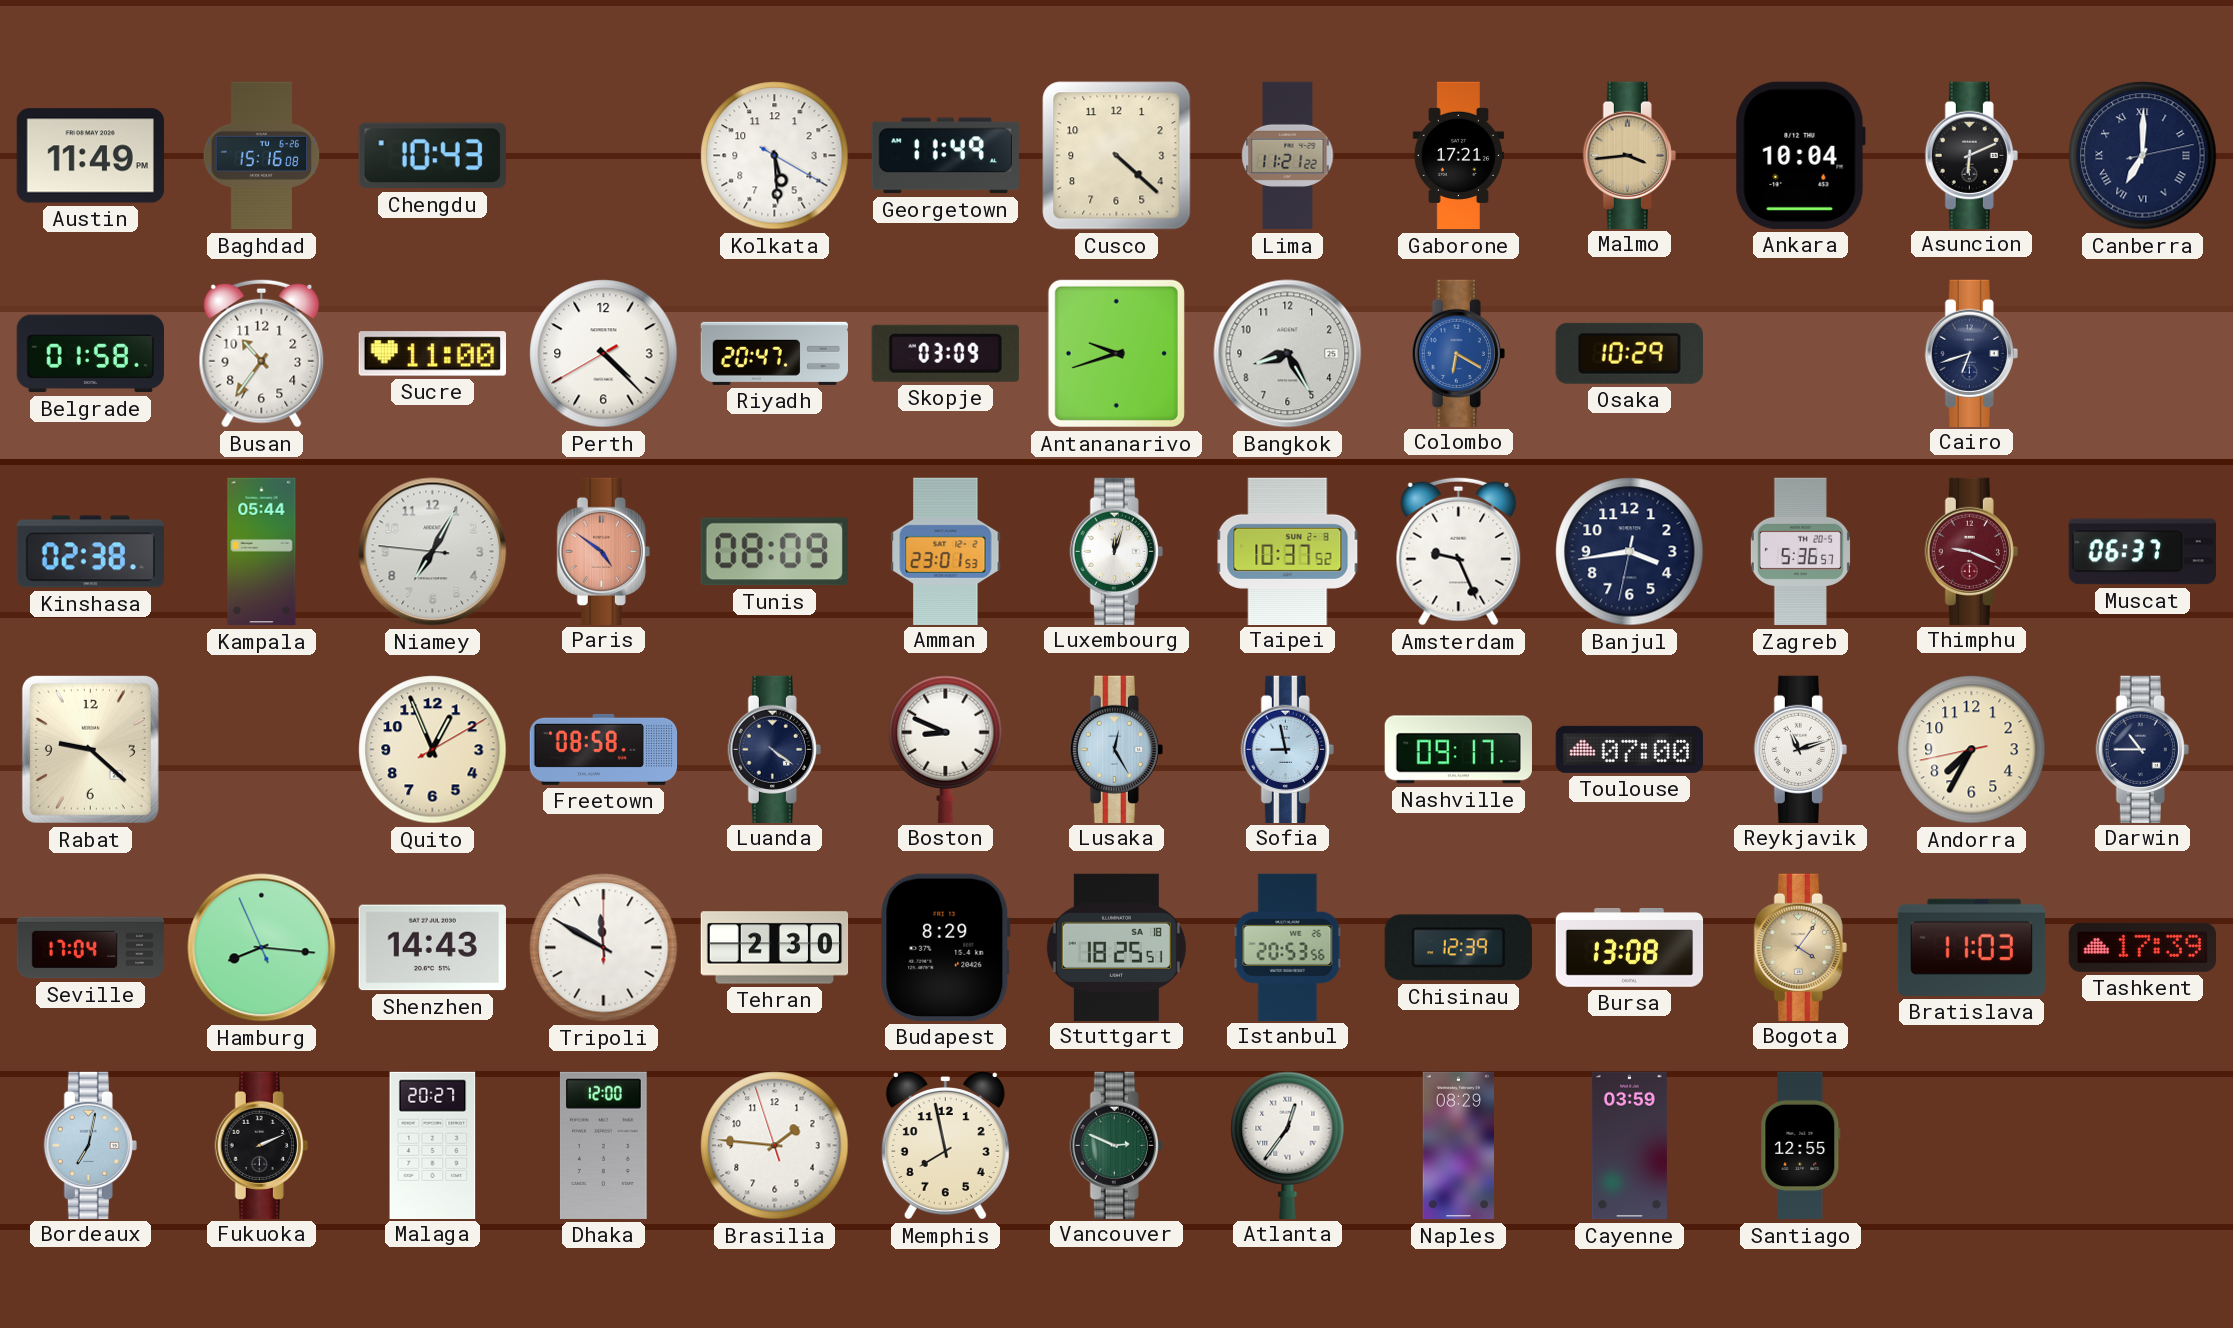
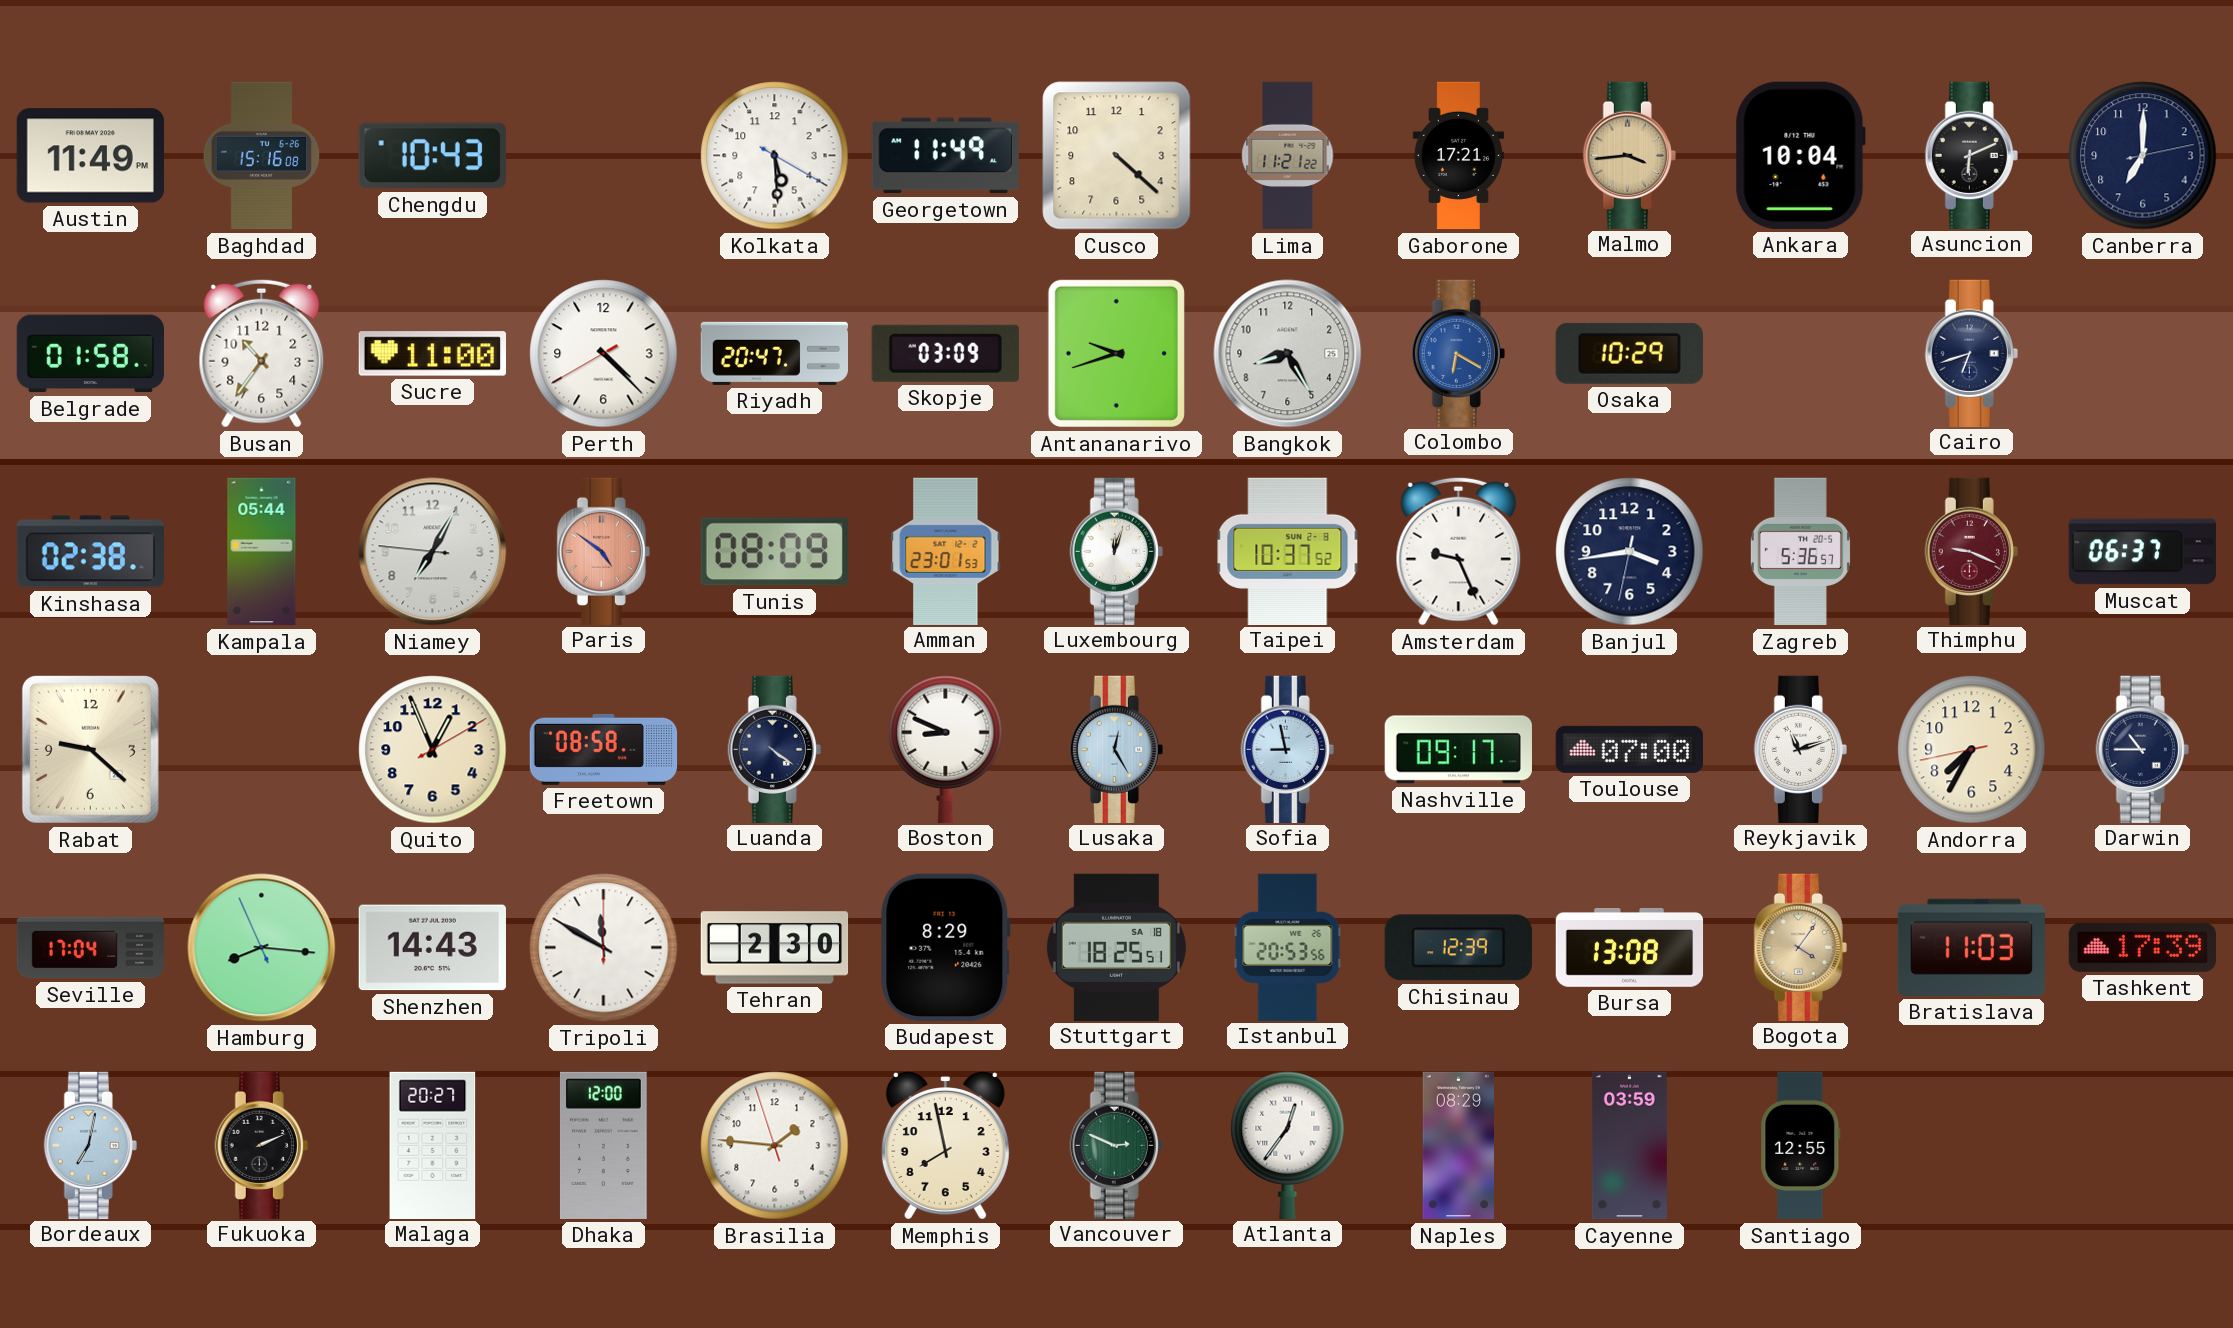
Canberra numerals: Roman -> Arabic
